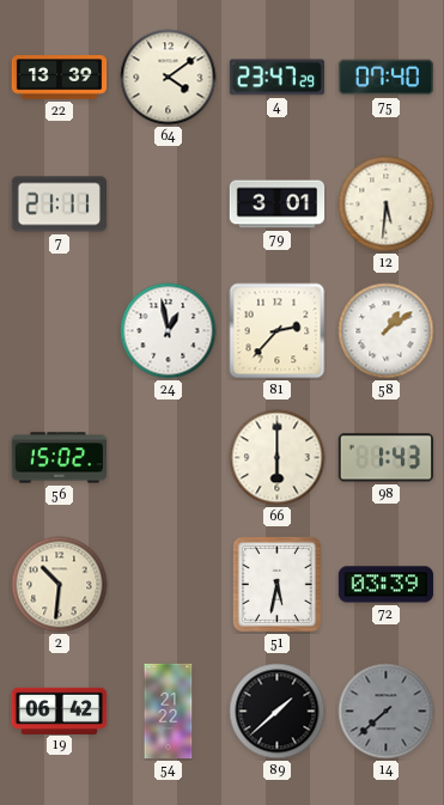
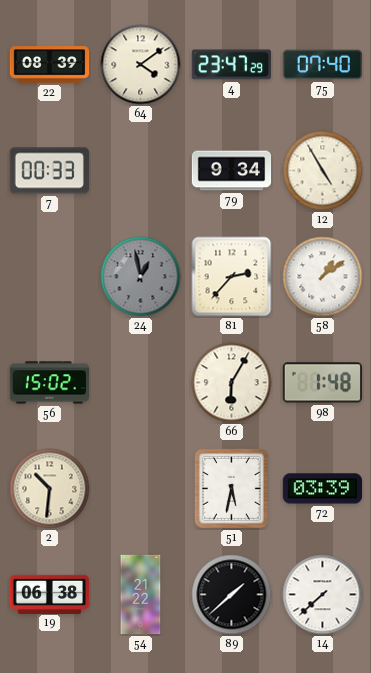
22: 13:39 -> 08:39
7: 21:11 -> 00:33
79: 3:01 -> 9:34
12: 5:31 -> 4:55
24 dial: white -> grey
66: 6:00 -> 6:05
98: 1:43 -> 1:48
19: 06:42 -> 06:38
14 dial: grey -> white
